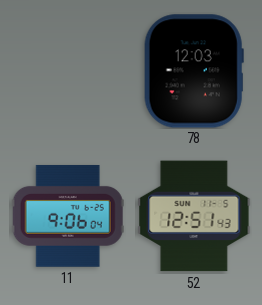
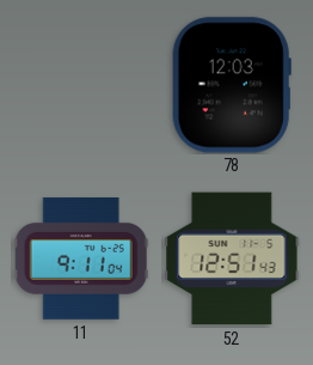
11: 9:06 -> 9:11
